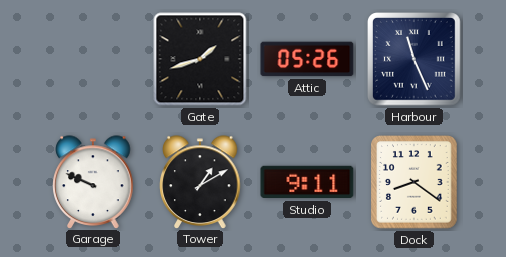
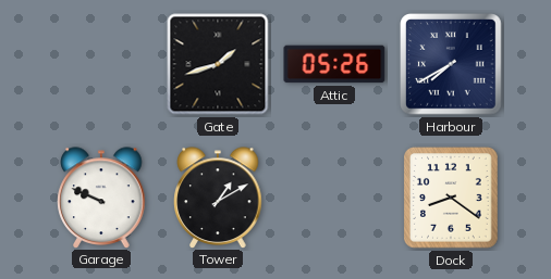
Harbour: 11:26 -> 7:40
Studio: 9:11 -> none
